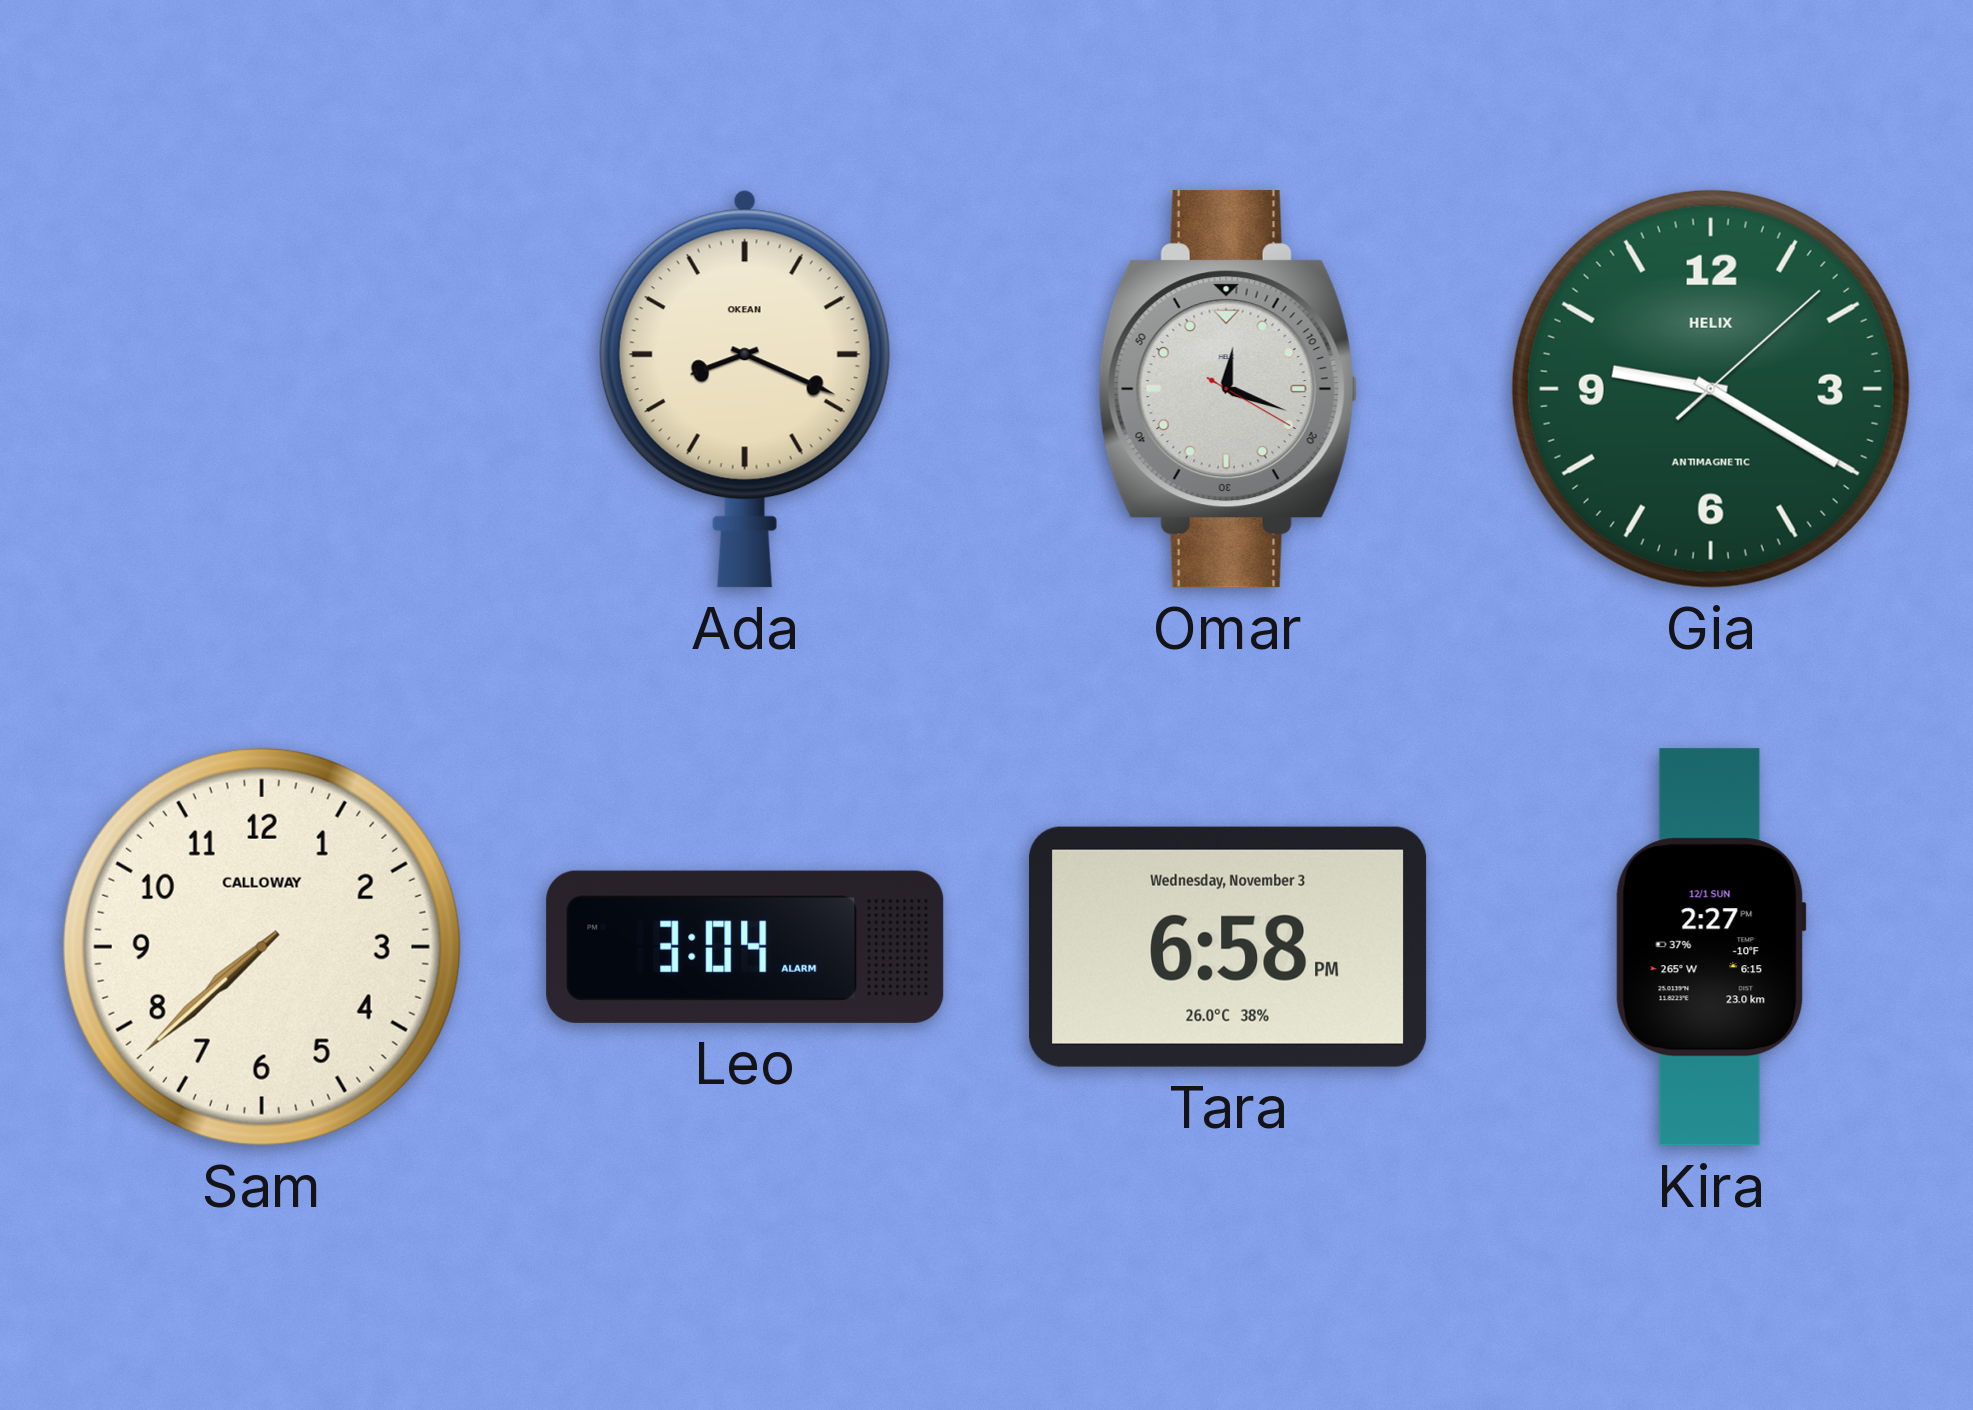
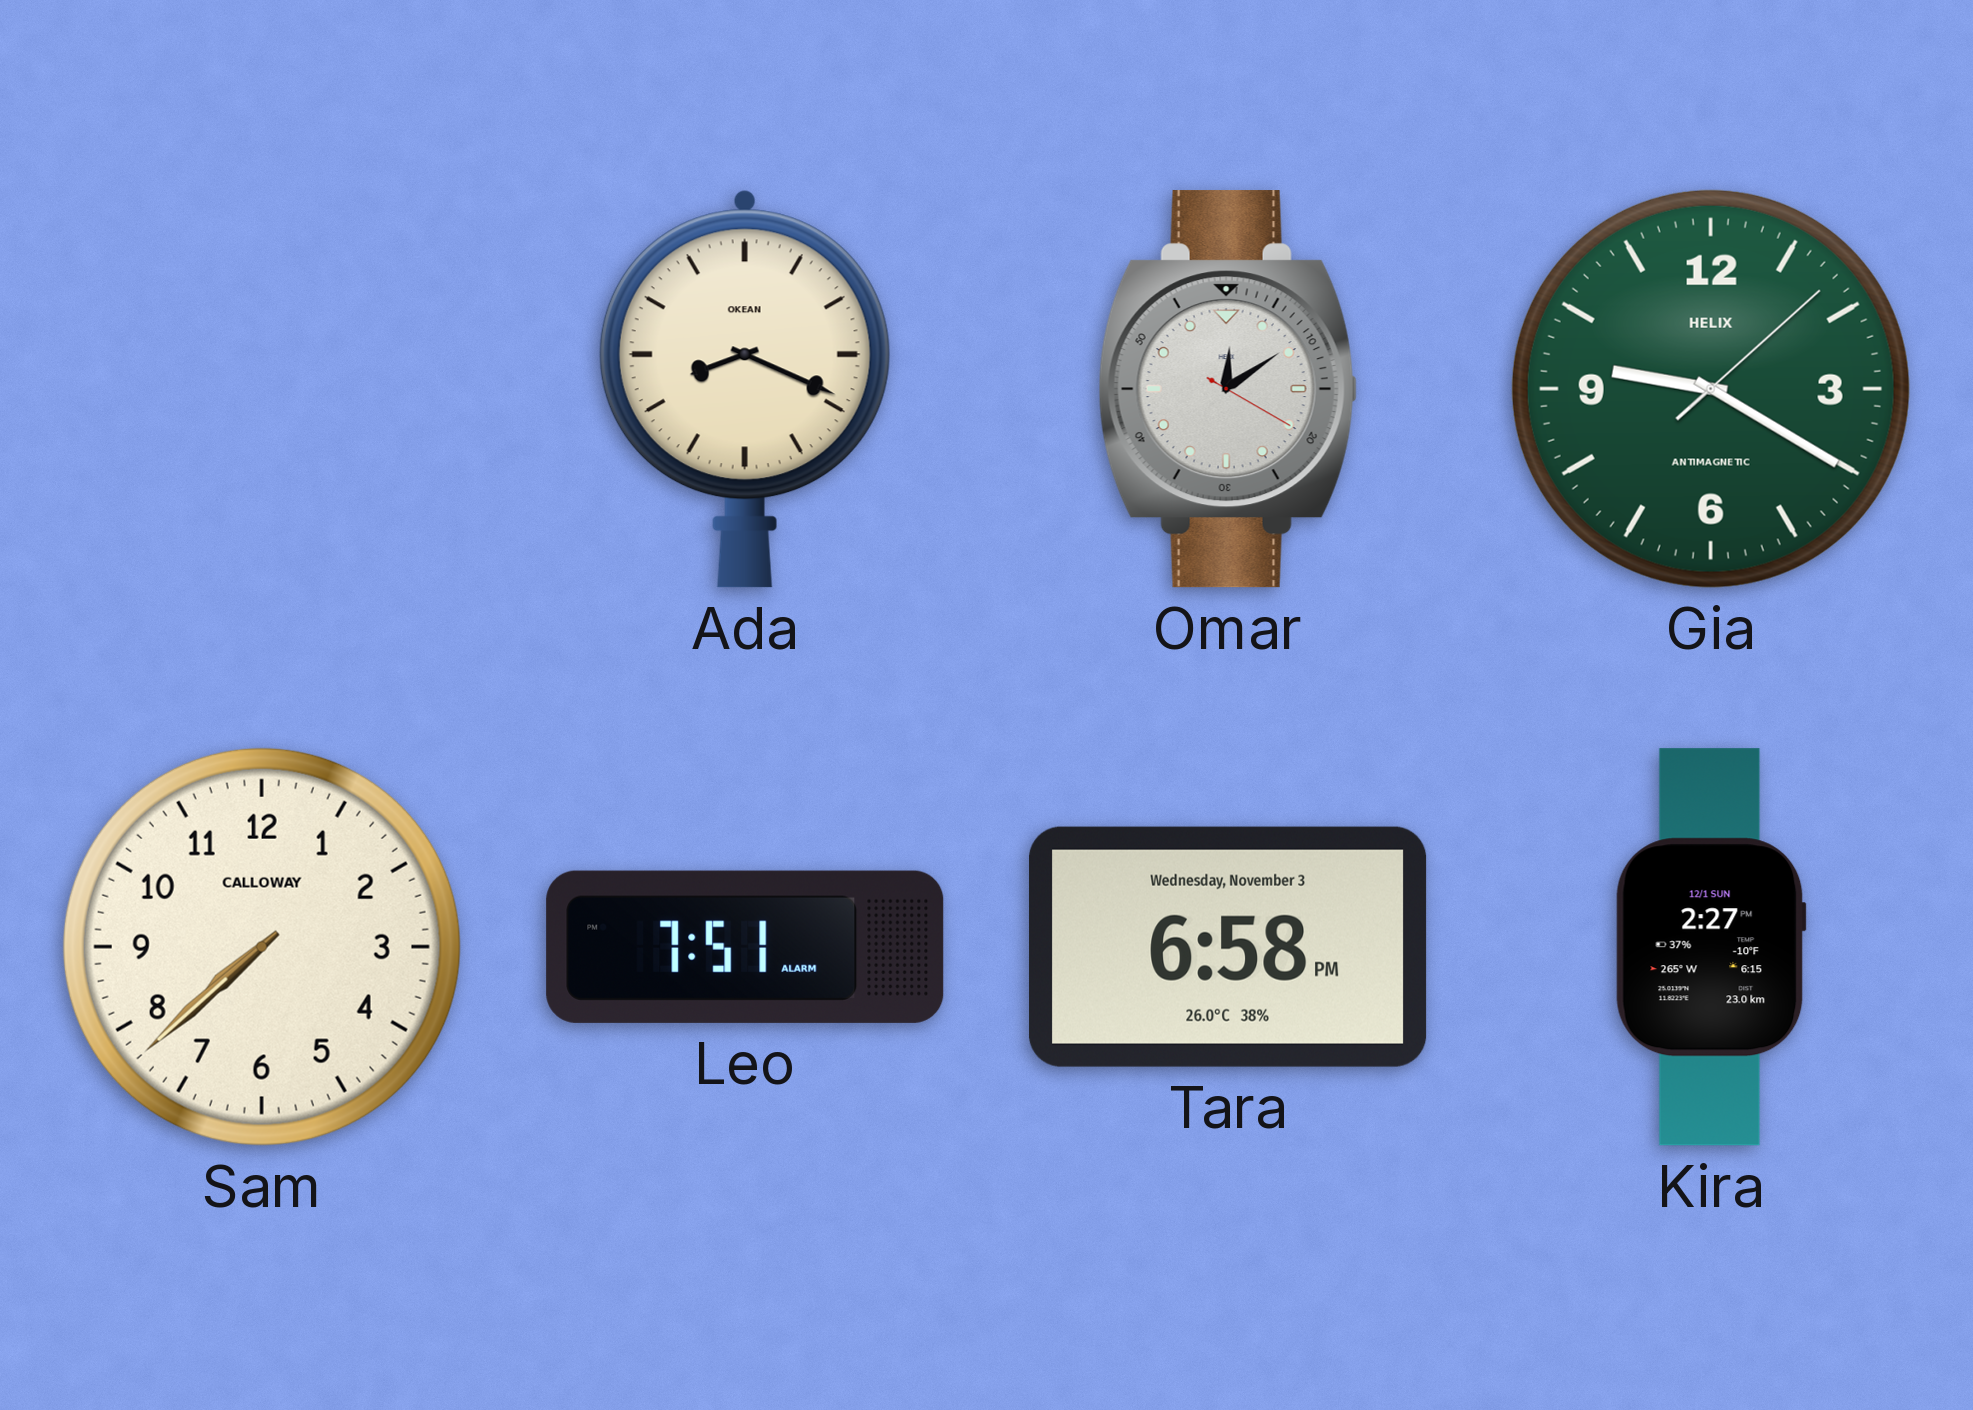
Omar: 12:18 -> 12:09
Leo: 3:04 -> 7:51
